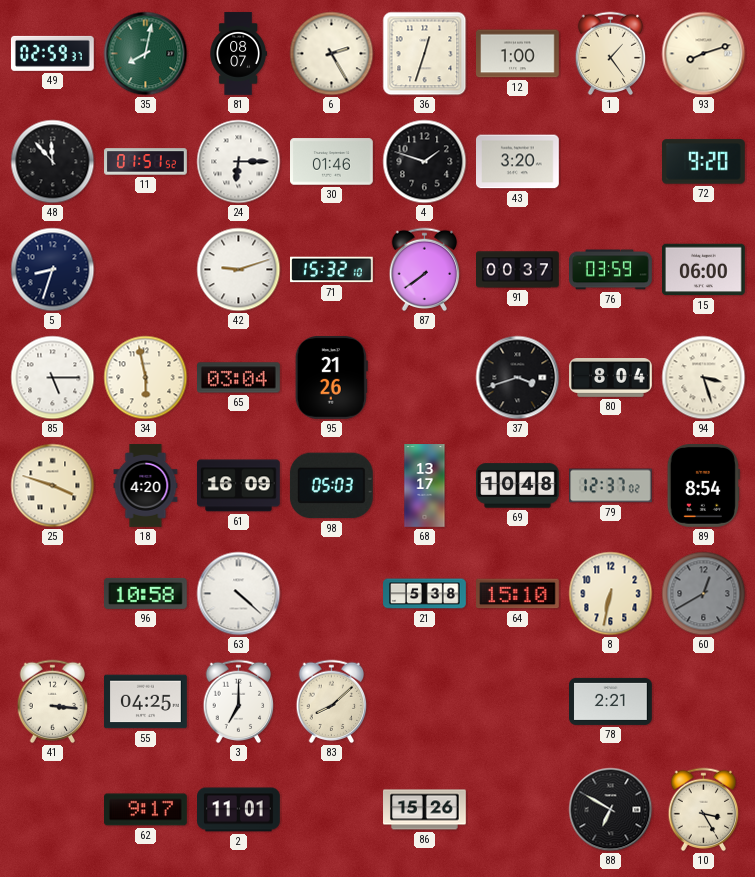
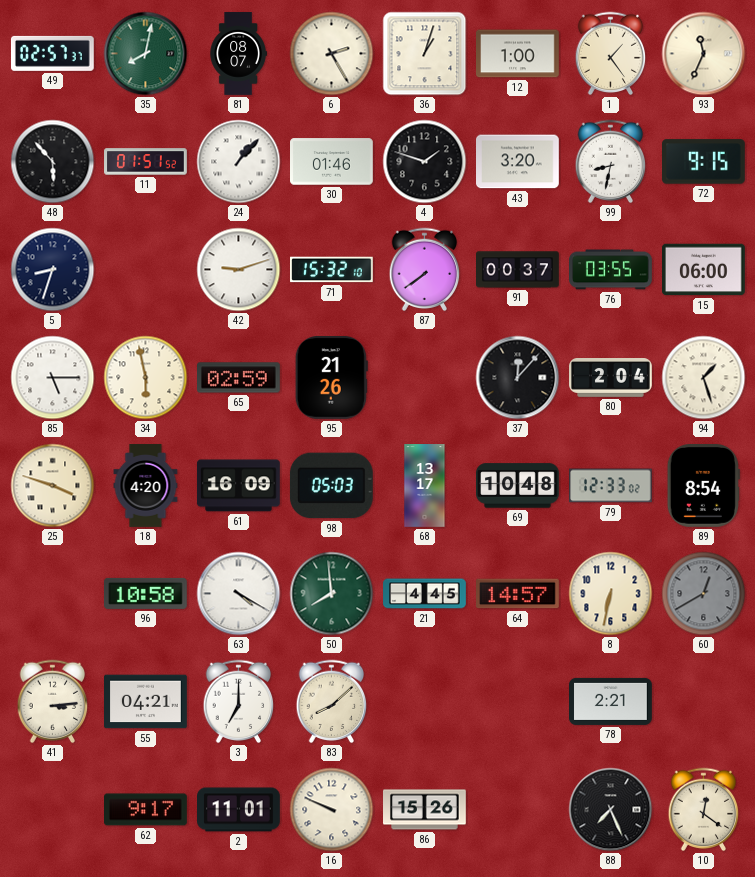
49: 02:59 -> 02:57
36: 12:33 -> 1:03
93: 8:12 -> 11:34
48: 11:53 -> 5:53
24: 6:15 -> 1:07
99: none -> 8:32
72: 9:20 -> 9:15
76: 03:59 -> 03:55
65: 03:04 -> 02:59
37: 3:42 -> 12:07
80: 8:04 -> 2:04
94: 3:27 -> 1:27
79: 12:37 -> 12:33
63: 4:22 -> 4:20
50: none -> 7:59
21: 5:38 -> 4:45
64: 15:10 -> 14:57
41: 3:16 -> 3:14
55: 04:25 -> 04:21
16: none -> 9:49
88: 6:50 -> 7:26
10: 3:25 -> 12:21
